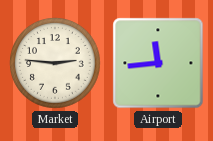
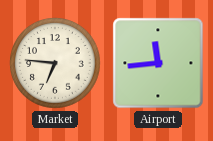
Market: 2:46 -> 6:46
